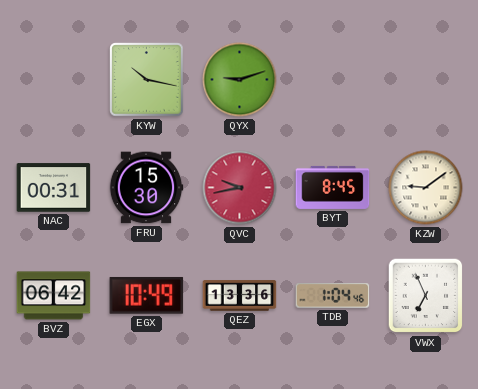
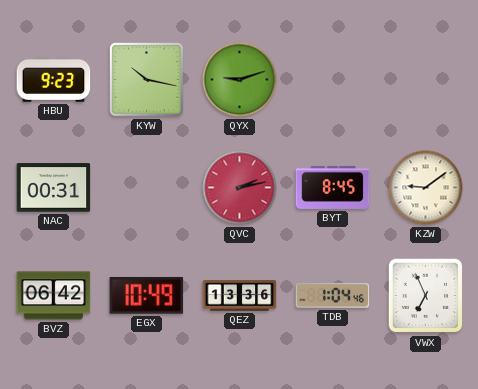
HBU: none -> 9:23
FRU: 15:30 -> none
QVC: 9:43 -> 2:13
